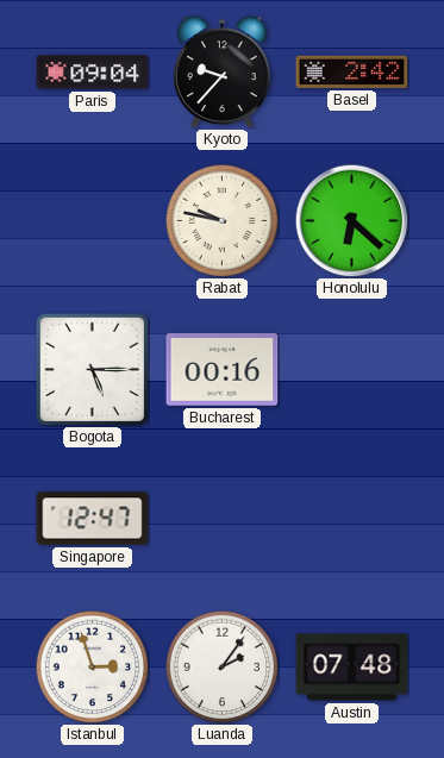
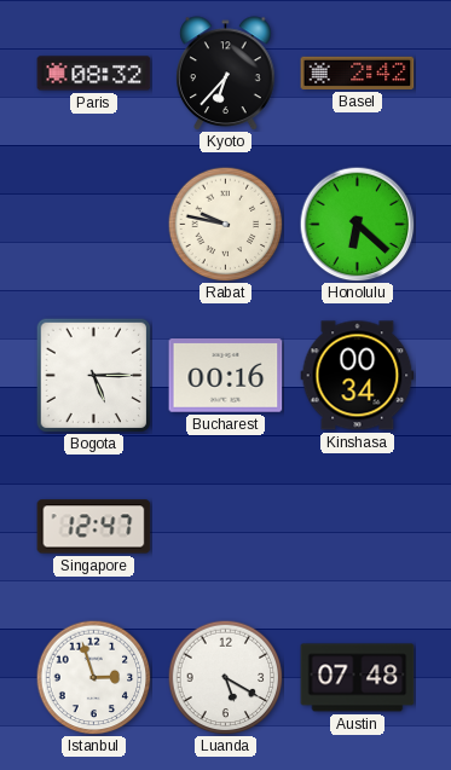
Paris: 09:04 -> 08:32
Kyoto: 9:37 -> 6:37
Kinshasa: none -> 00:34
Luanda: 2:06 -> 5:20
